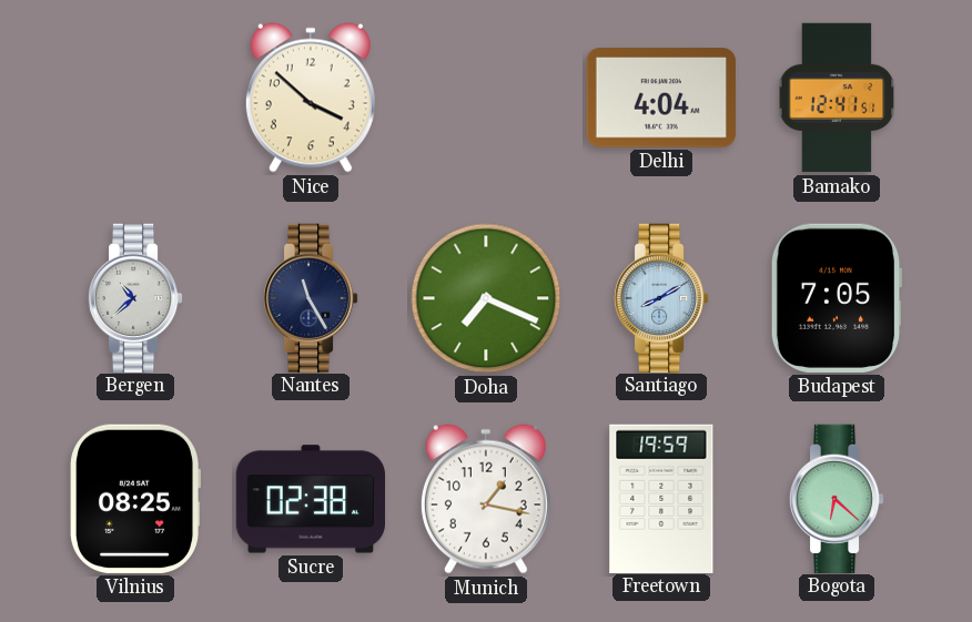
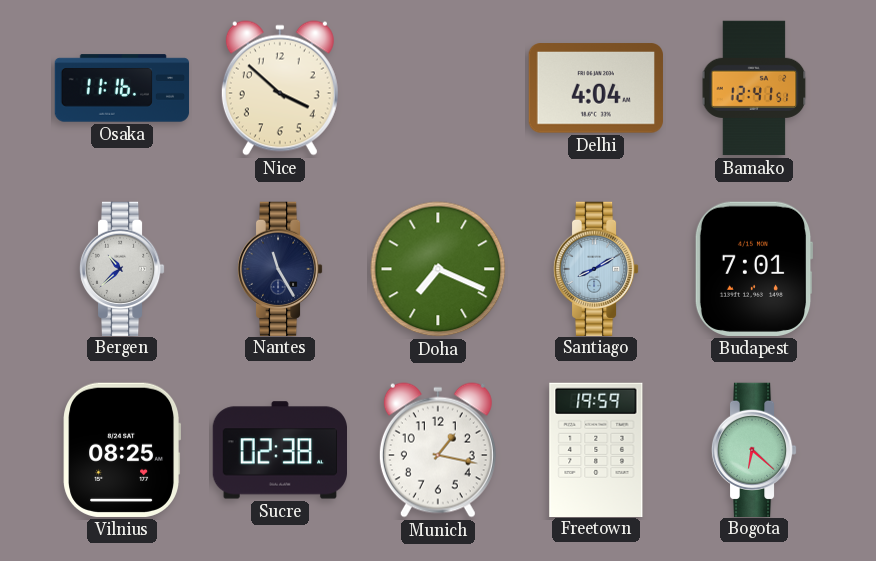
Osaka: none -> 11:16
Budapest: 7:05 -> 7:01
